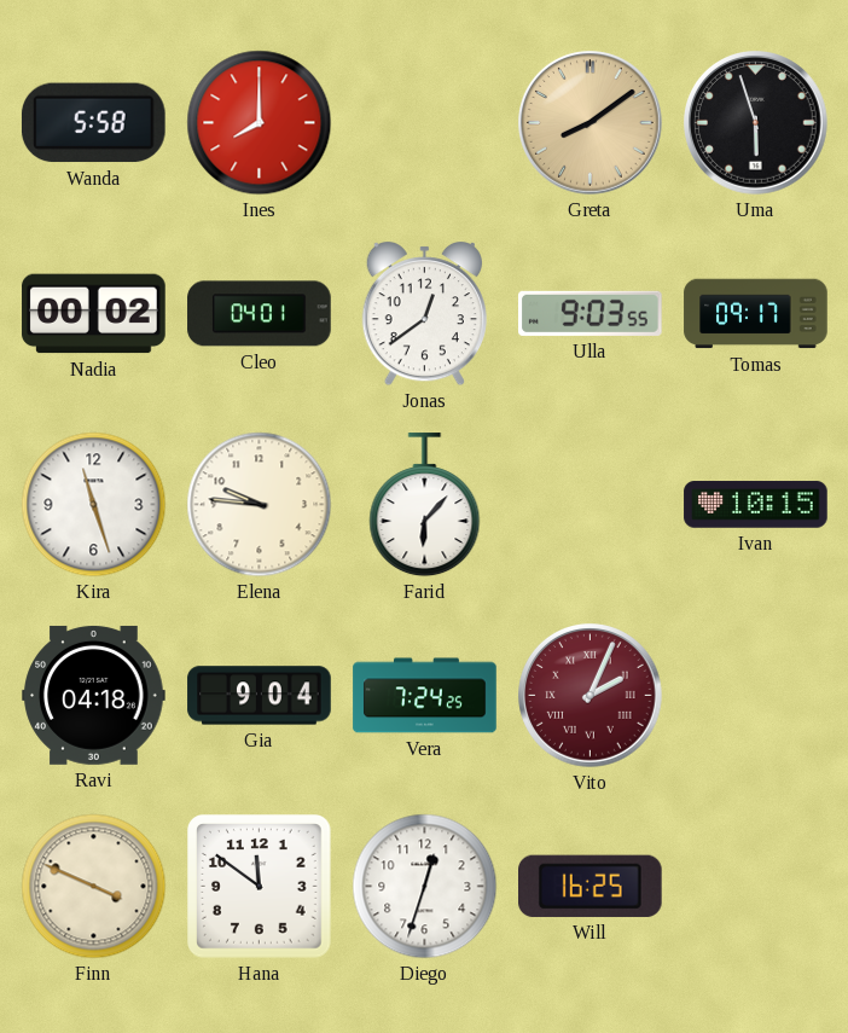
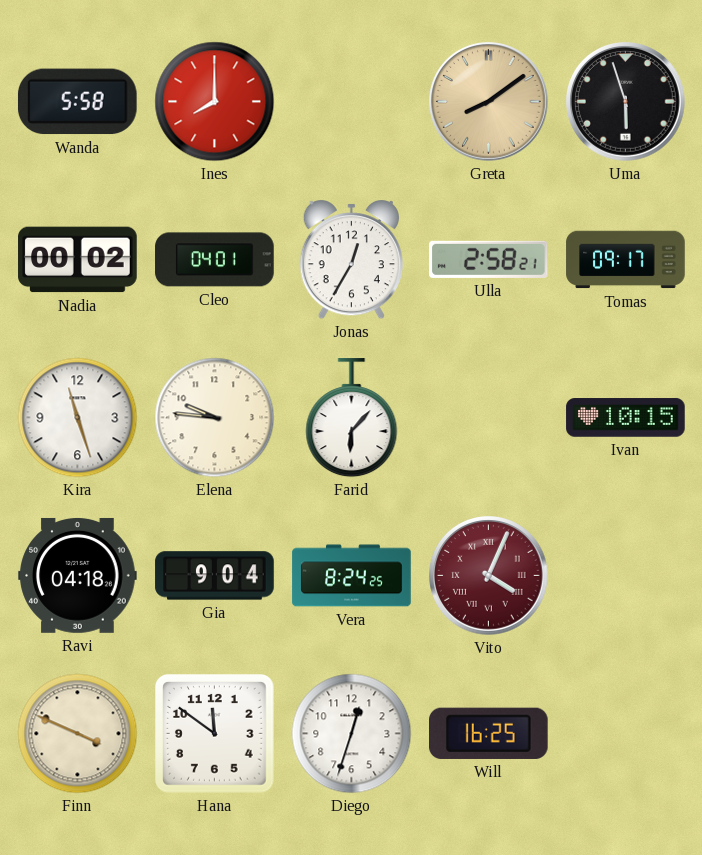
Jonas: 12:39 -> 12:35
Ulla: 9:03 -> 2:58
Vera: 7:24 -> 8:24
Vito: 2:04 -> 4:04
